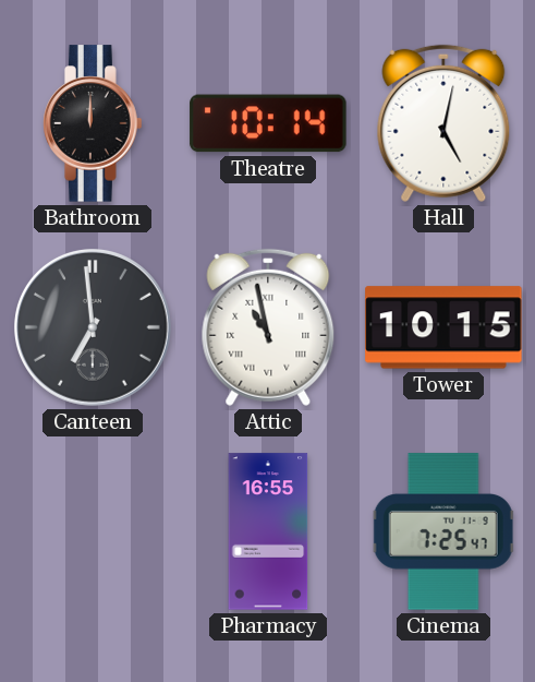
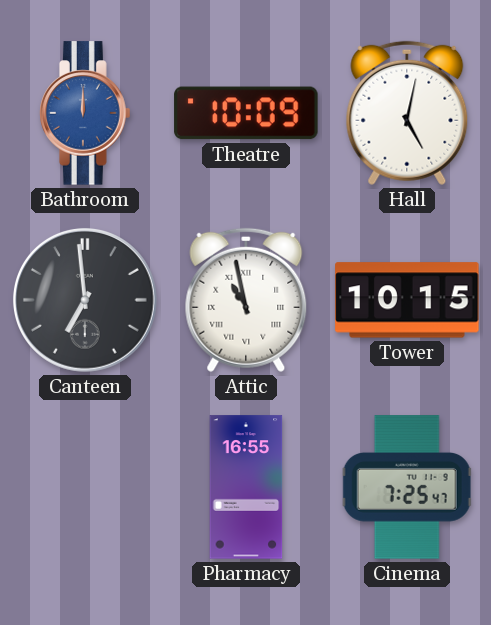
Bathroom dial: black -> blue
Theatre: 10:14 -> 10:09
